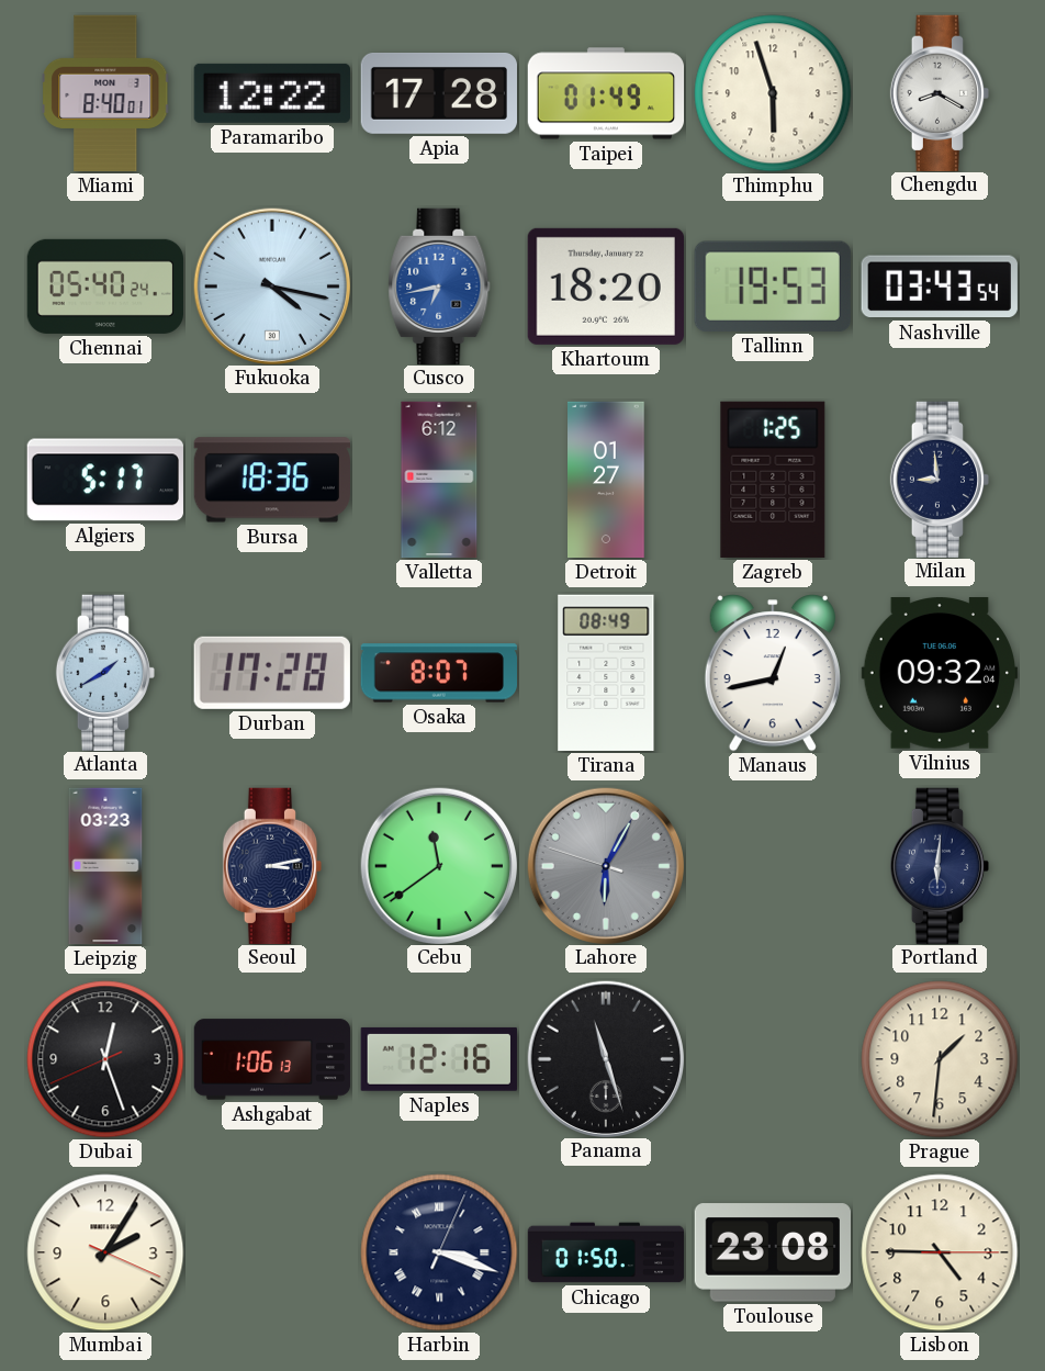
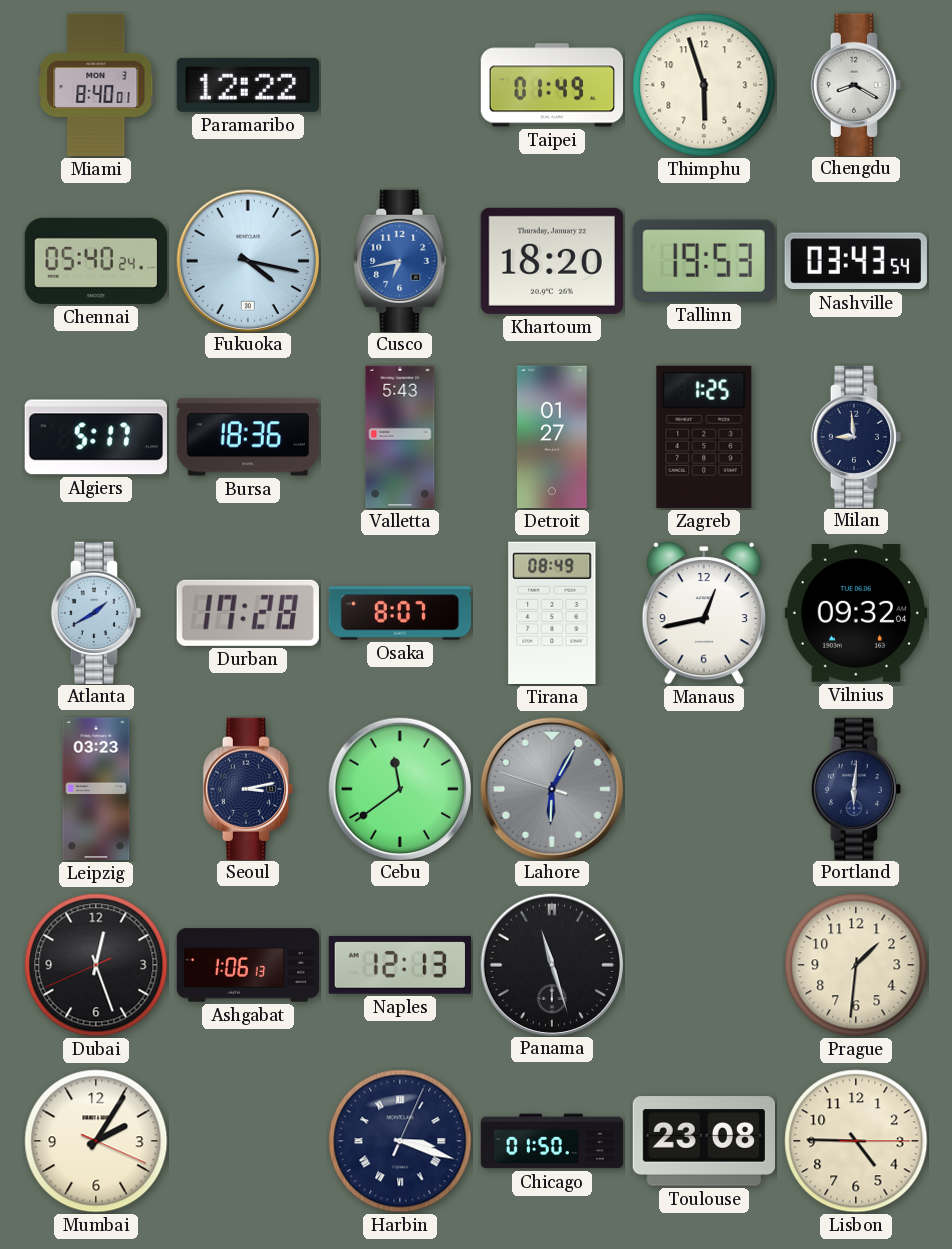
Apia: 17:28 -> none
Valletta: 6:12 -> 5:43
Naples: 12:16 -> 12:13
